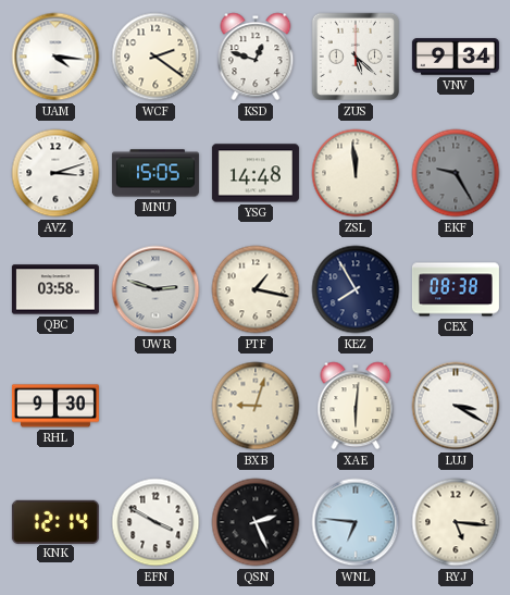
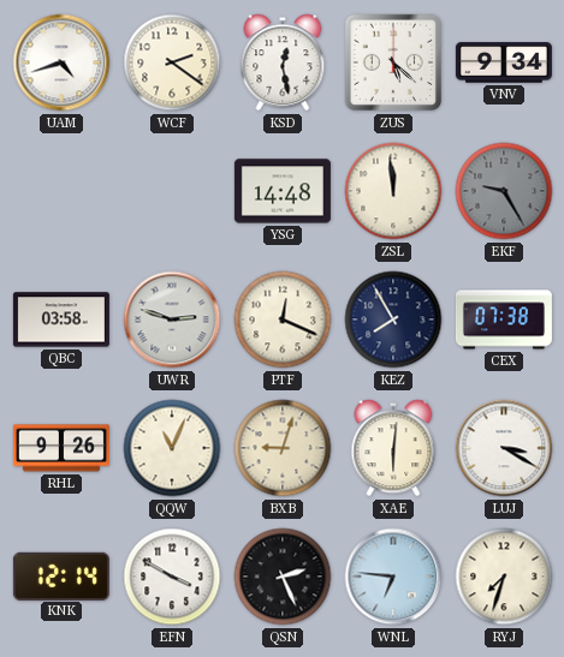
UAM: 4:16 -> 4:42
KSD: 12:48 -> 12:28
AVZ: 3:12 -> none
MNU: 15:05 -> none
PTF: 1:17 -> 12:19
CEX: 08:38 -> 07:38
RHL: 9:30 -> 9:26
QQW: none -> 11:04
RYJ: 5:16 -> 7:33
